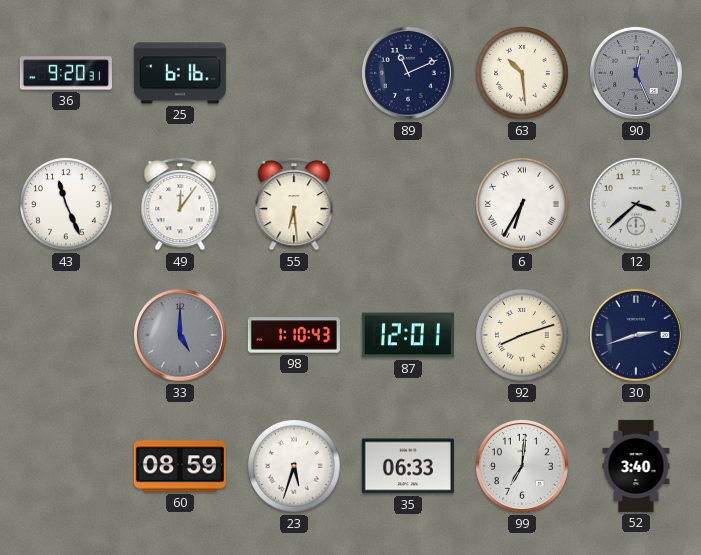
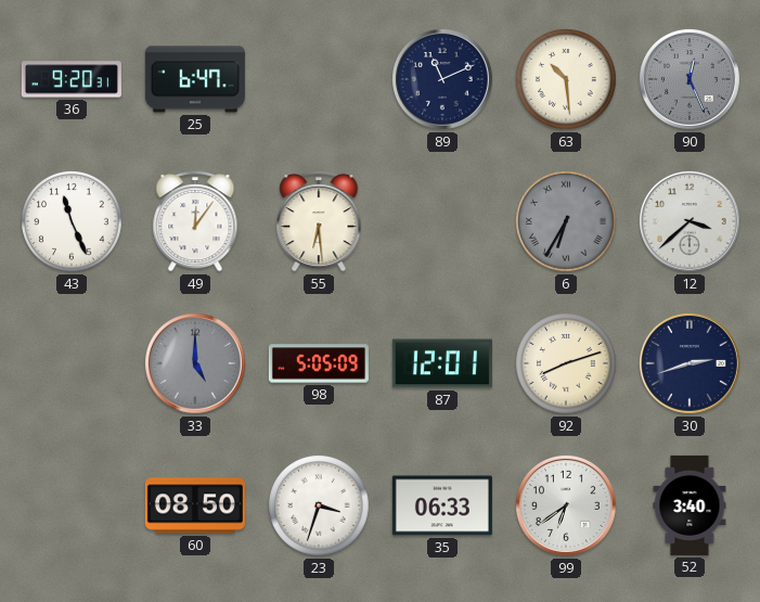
25: 6:16 -> 6:47
6 dial: white -> grey
98: 1:10 -> 5:05
60: 08:59 -> 08:50
23: 5:33 -> 3:33
99: 7:01 -> 6:39
